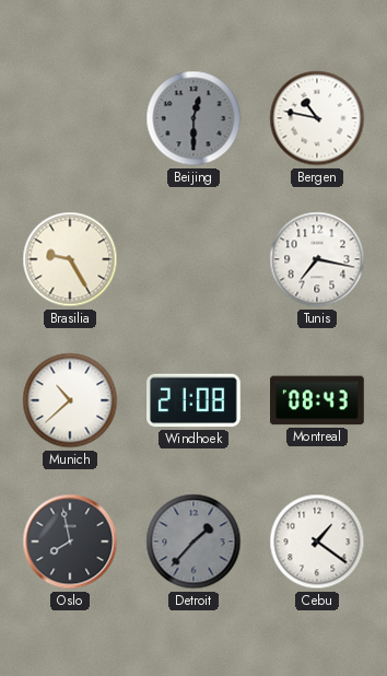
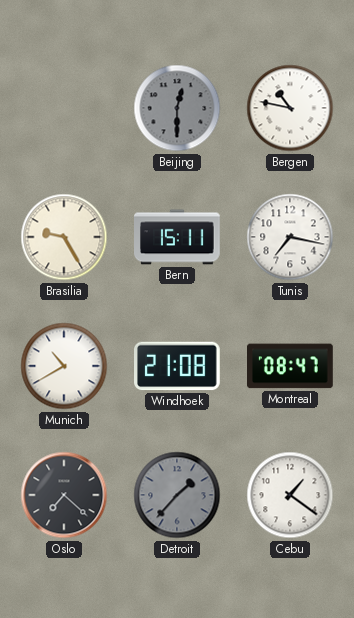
Bern: none -> 15:11
Munich: 10:38 -> 10:40
Montreal: 08:43 -> 08:47
Oslo: 7:58 -> 7:22
